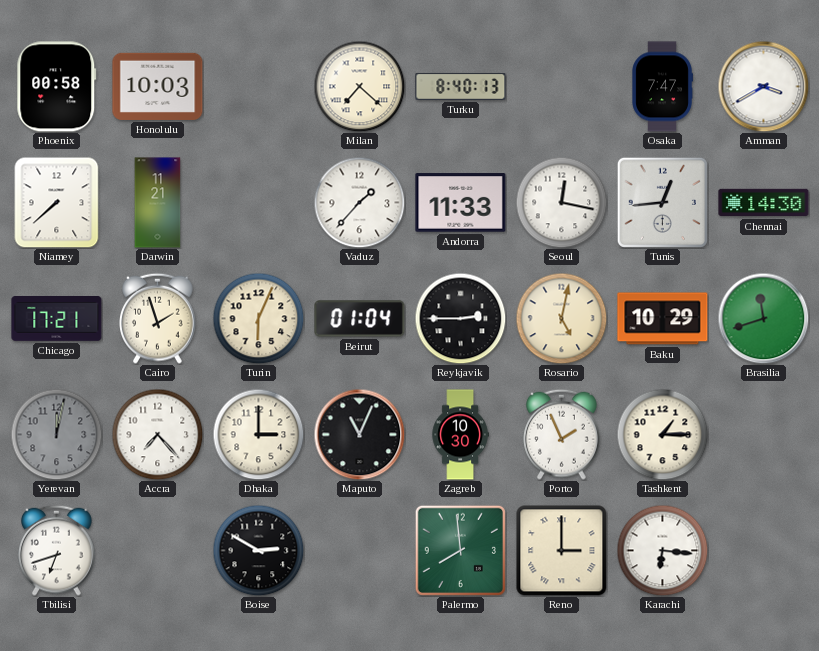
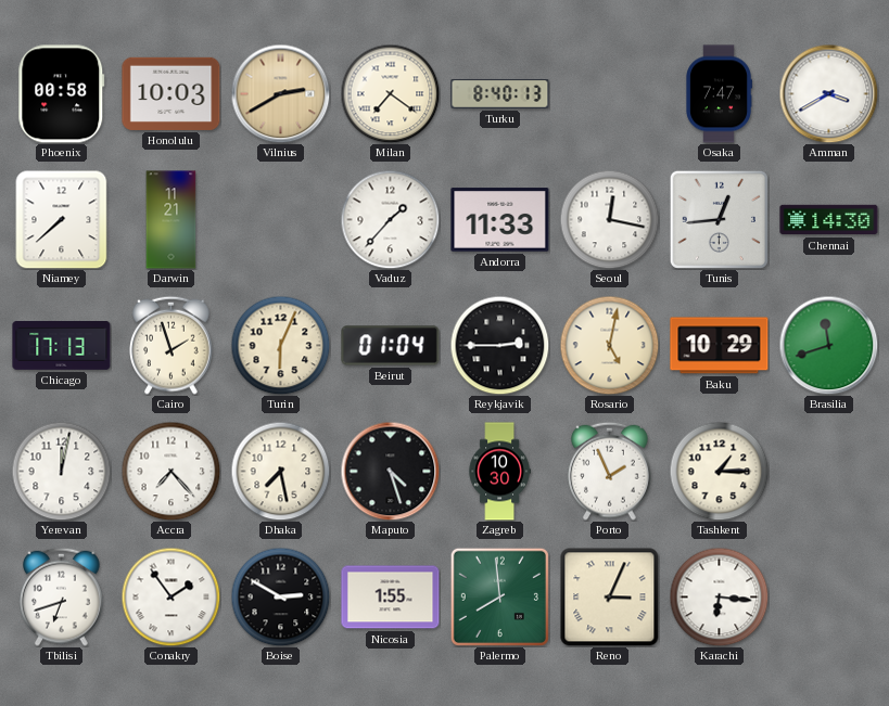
Vilnius: none -> 2:40
Milan: 7:22 -> 7:21
Chicago: 17:21 -> 17:13
Yerevan dial: grey -> white
Dhaka: 3:00 -> 7:28
Maputo: 11:04 -> 4:27
Conakry: none -> 1:54
Nicosia: none -> 1:55
Reno: 3:00 -> 3:04
